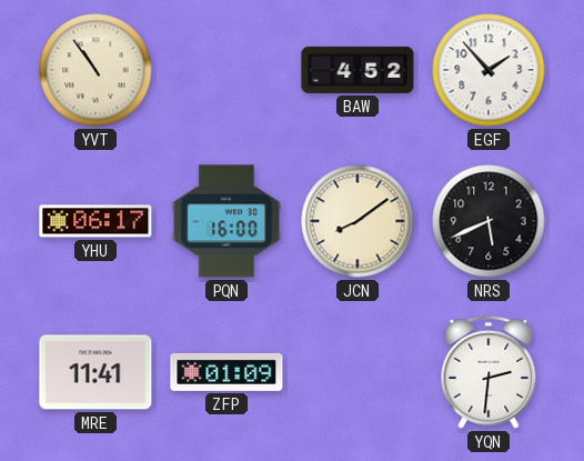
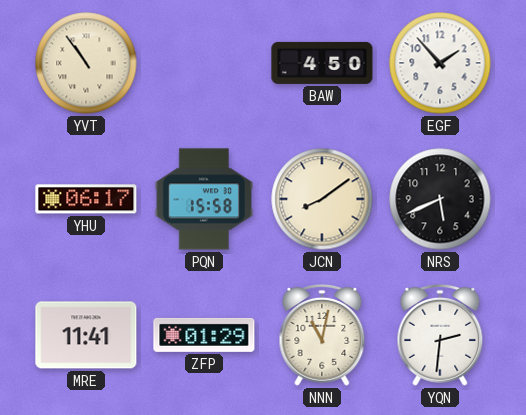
BAW: 4:52 -> 4:50
PQN: 16:00 -> 15:58
ZFP: 01:09 -> 01:29
NNN: none -> 11:02
